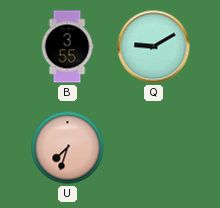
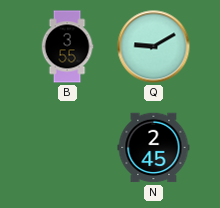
U: 7:33 -> none
N: none -> 2:45
